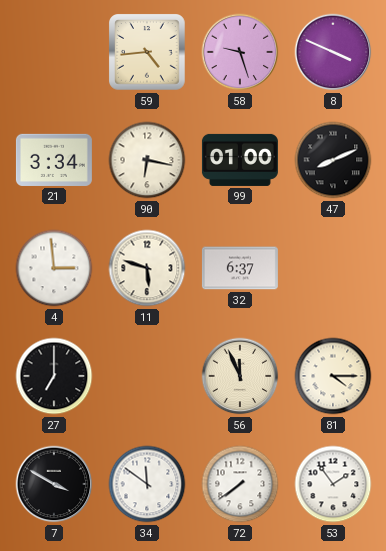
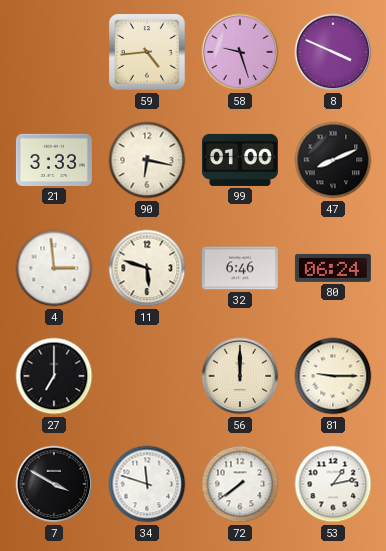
21: 3:34 -> 3:33
32: 6:37 -> 6:46
80: none -> 06:24
56: 11:56 -> 12:00
81: 4:15 -> 9:15
34: 11:51 -> 11:48
53: 1:54 -> 1:13
